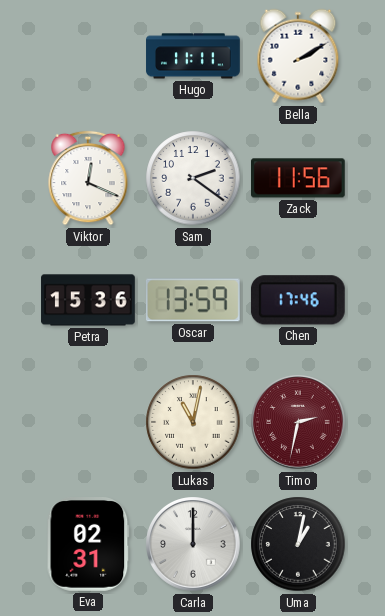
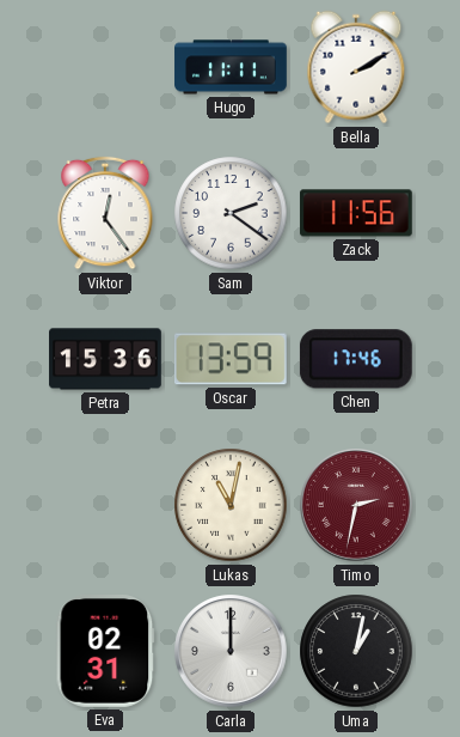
Viktor: 12:19 -> 12:24
